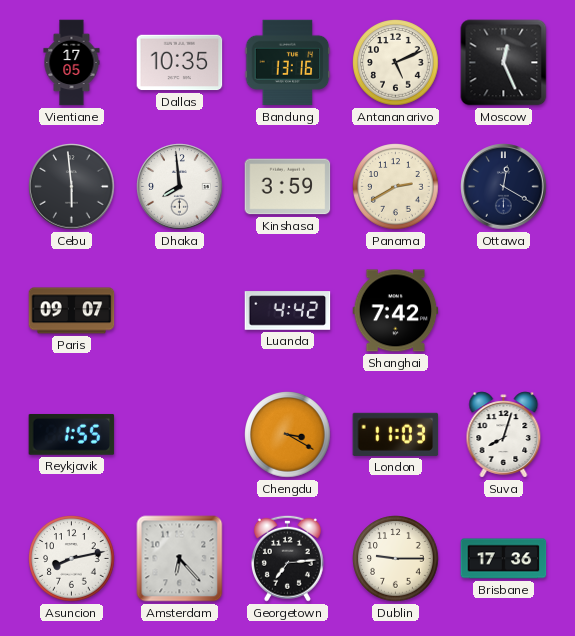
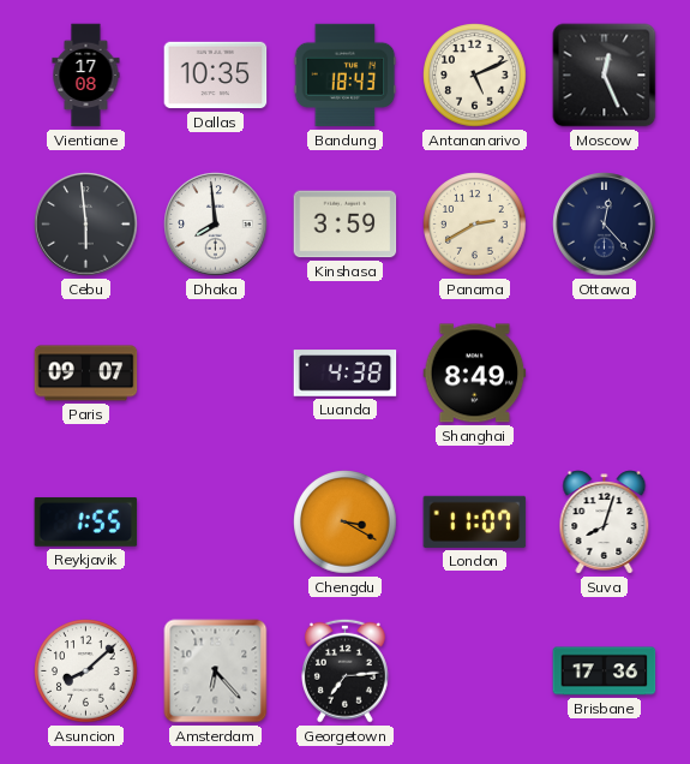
Vientiane: 17:05 -> 17:08
Bandung: 13:16 -> 18:43
Ottawa: 12:20 -> 12:23
Luanda: 4:42 -> 4:38
Shanghai: 7:42 -> 8:49
London: 11:03 -> 11:07
Asuncion: 8:13 -> 8:08
Dublin: 9:15 -> none
